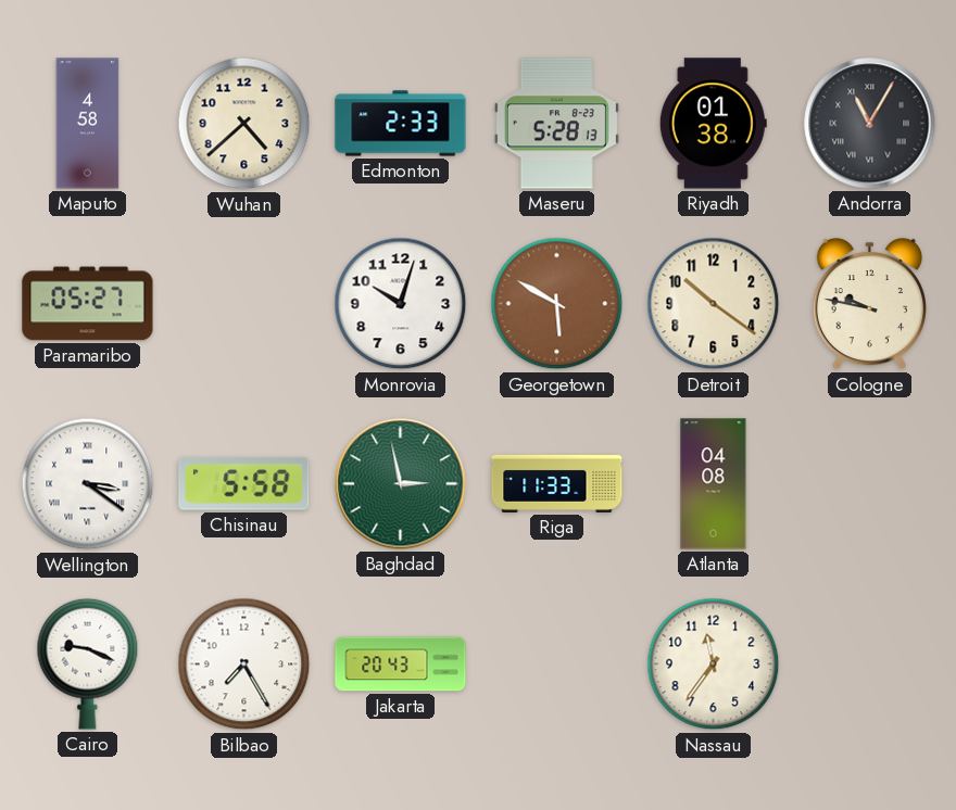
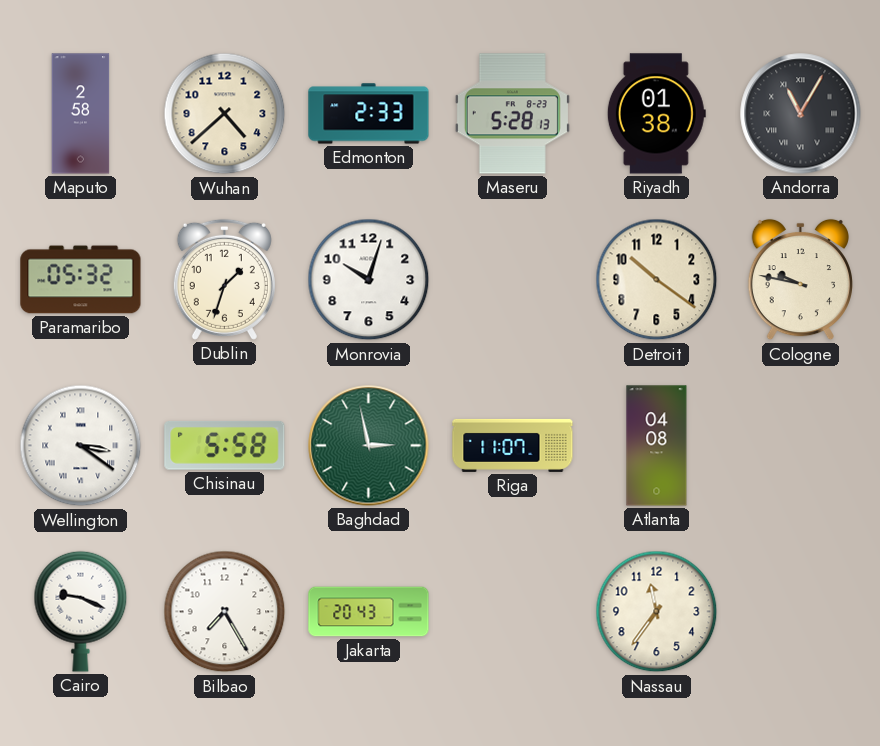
Maputo: 4:58 -> 2:58
Paramaribo: 05:27 -> 05:32
Dublin: none -> 1:33
Georgetown: 5:50 -> none
Riga: 11:33 -> 11:07
